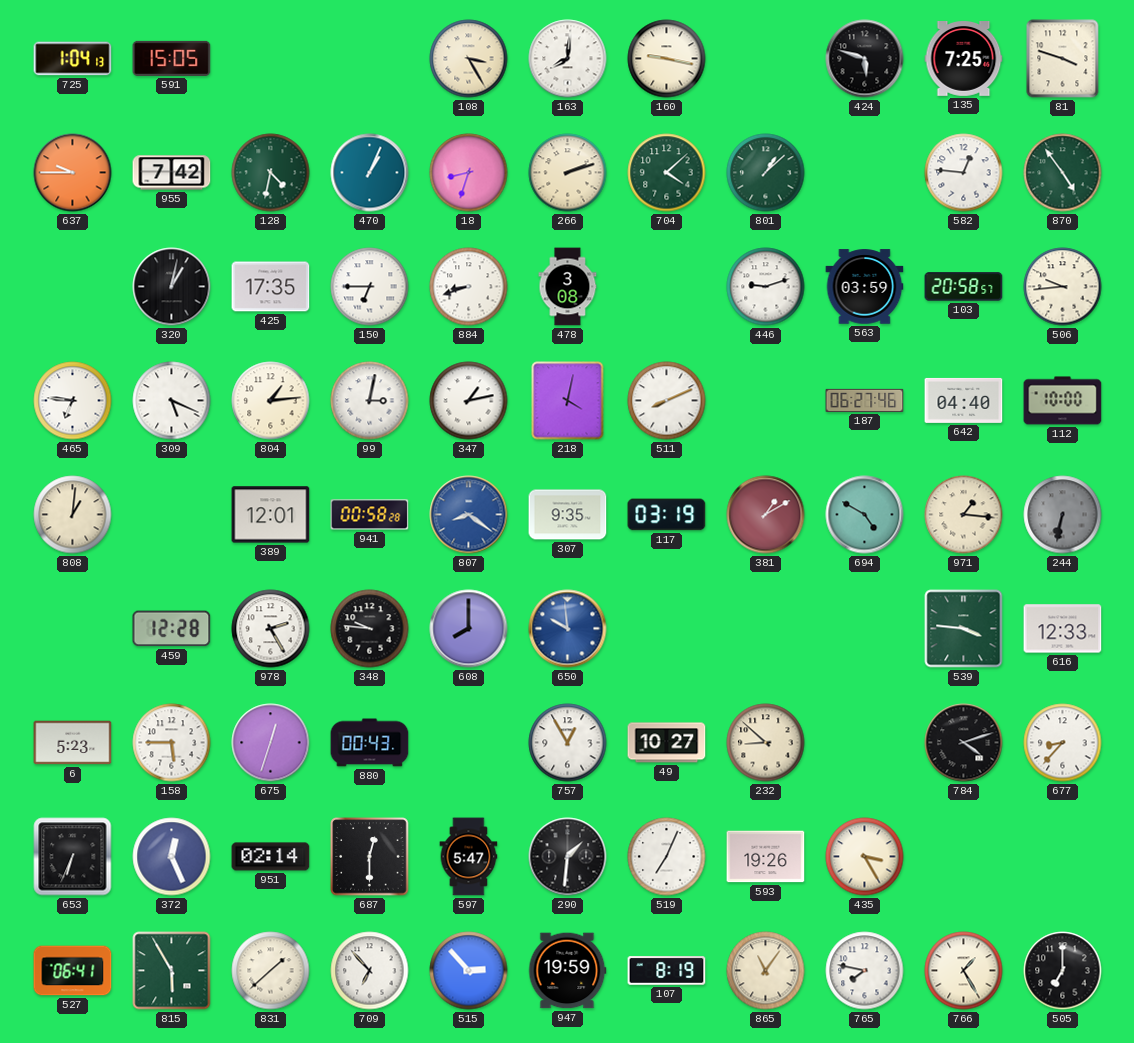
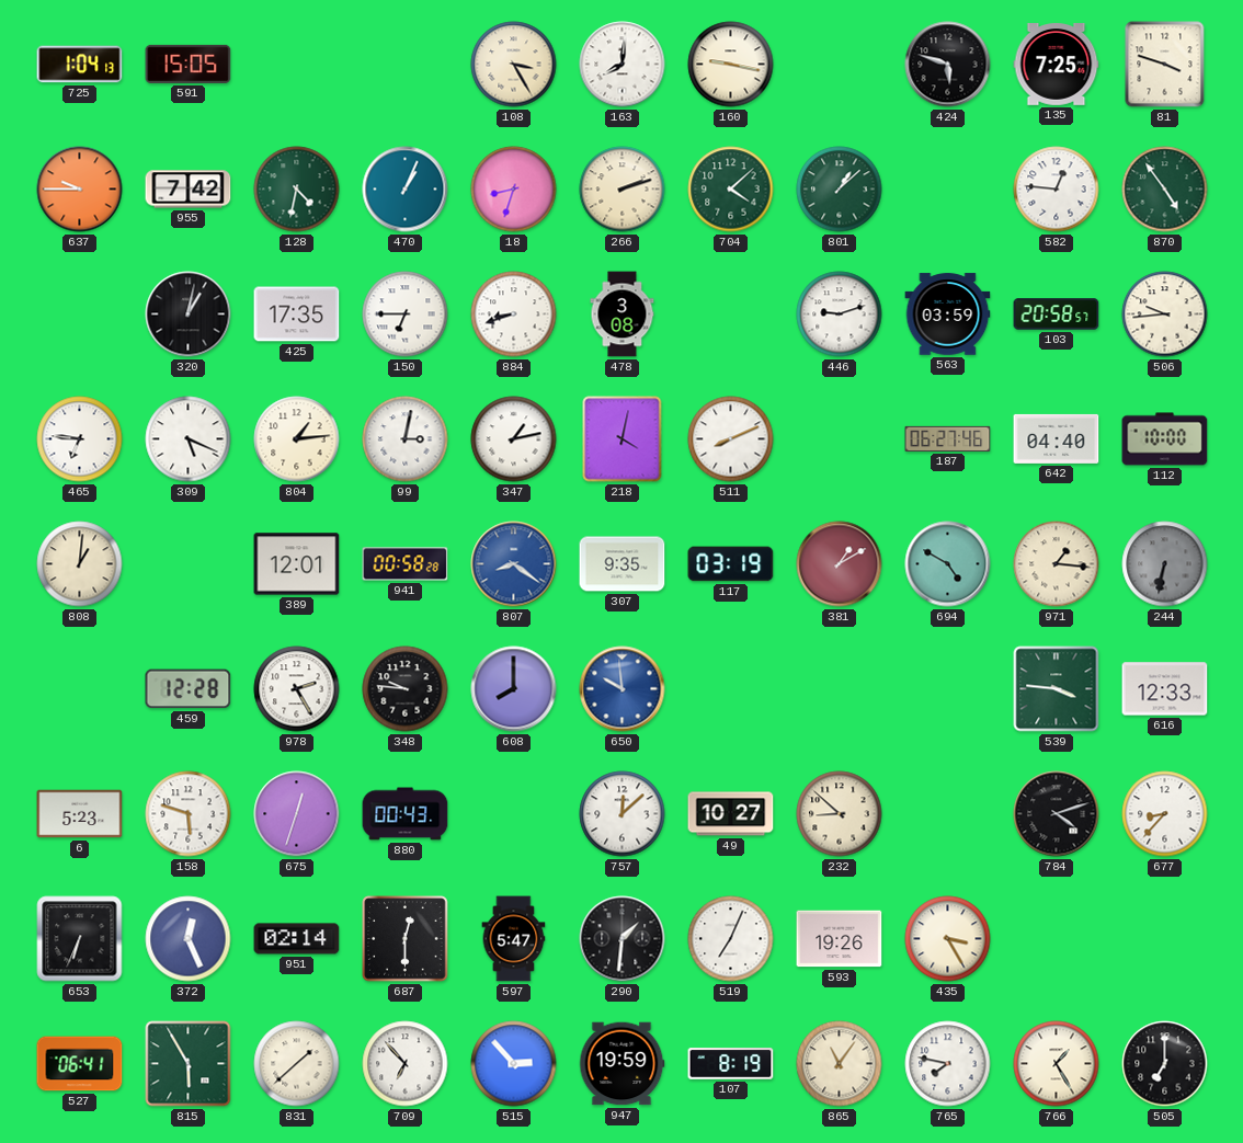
158: 5:45 -> 5:48
757: 12:55 -> 12:08
